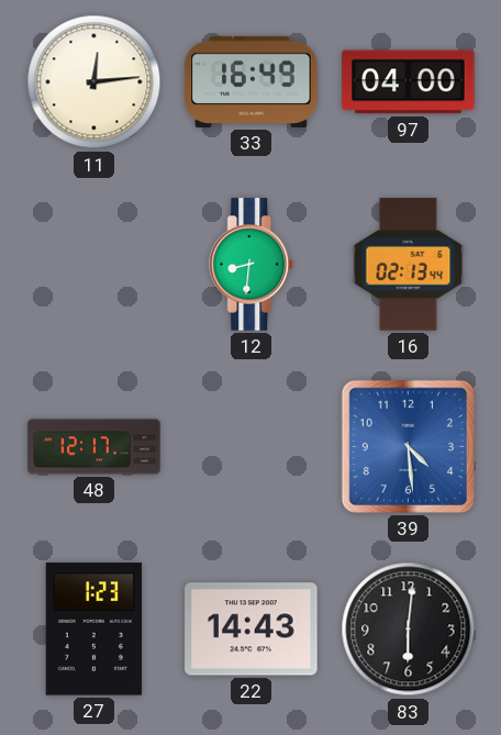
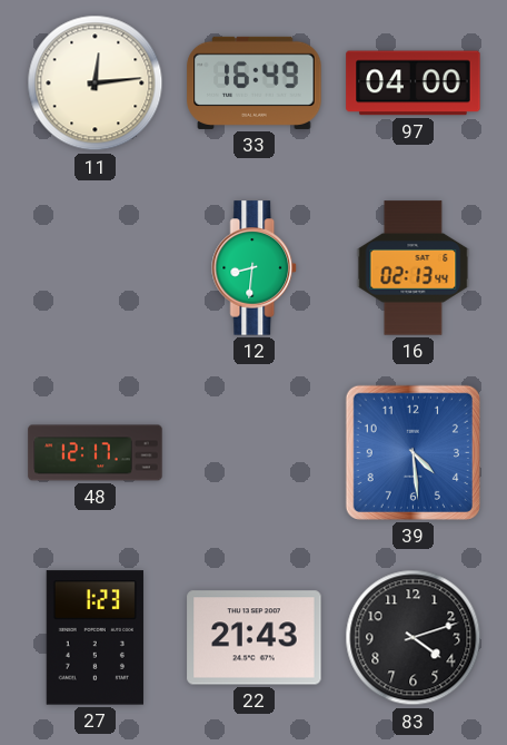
22: 14:43 -> 21:43
83: 6:01 -> 4:12
